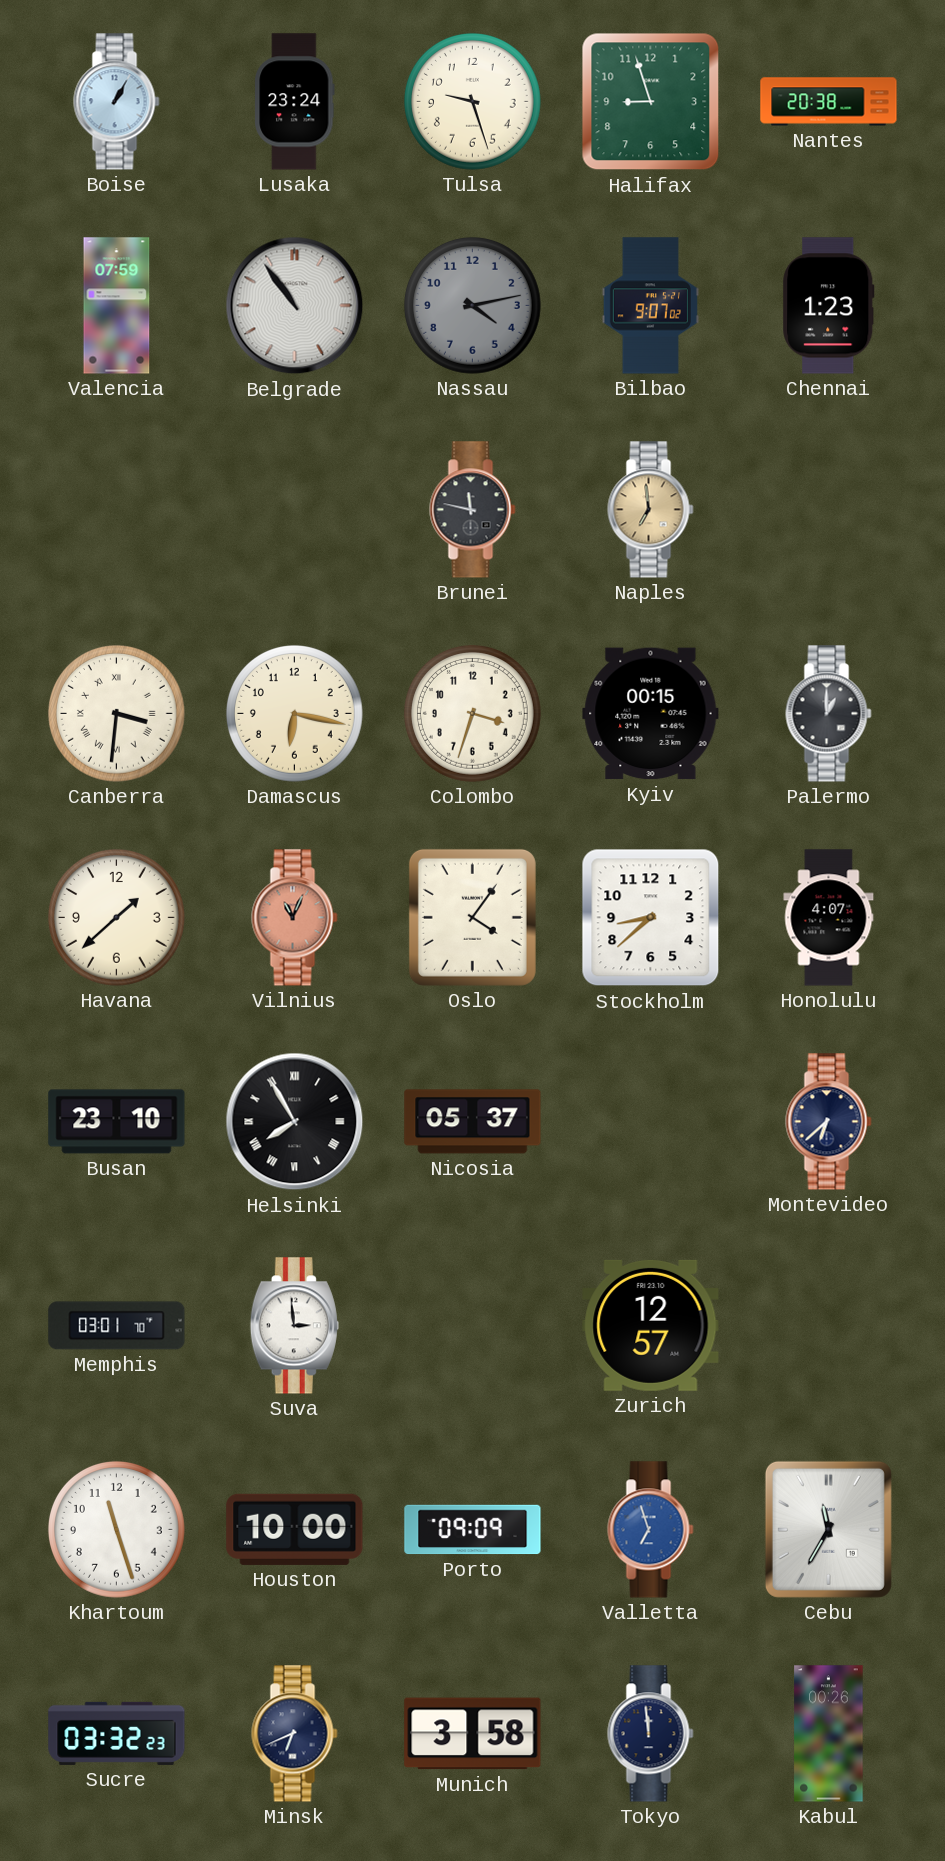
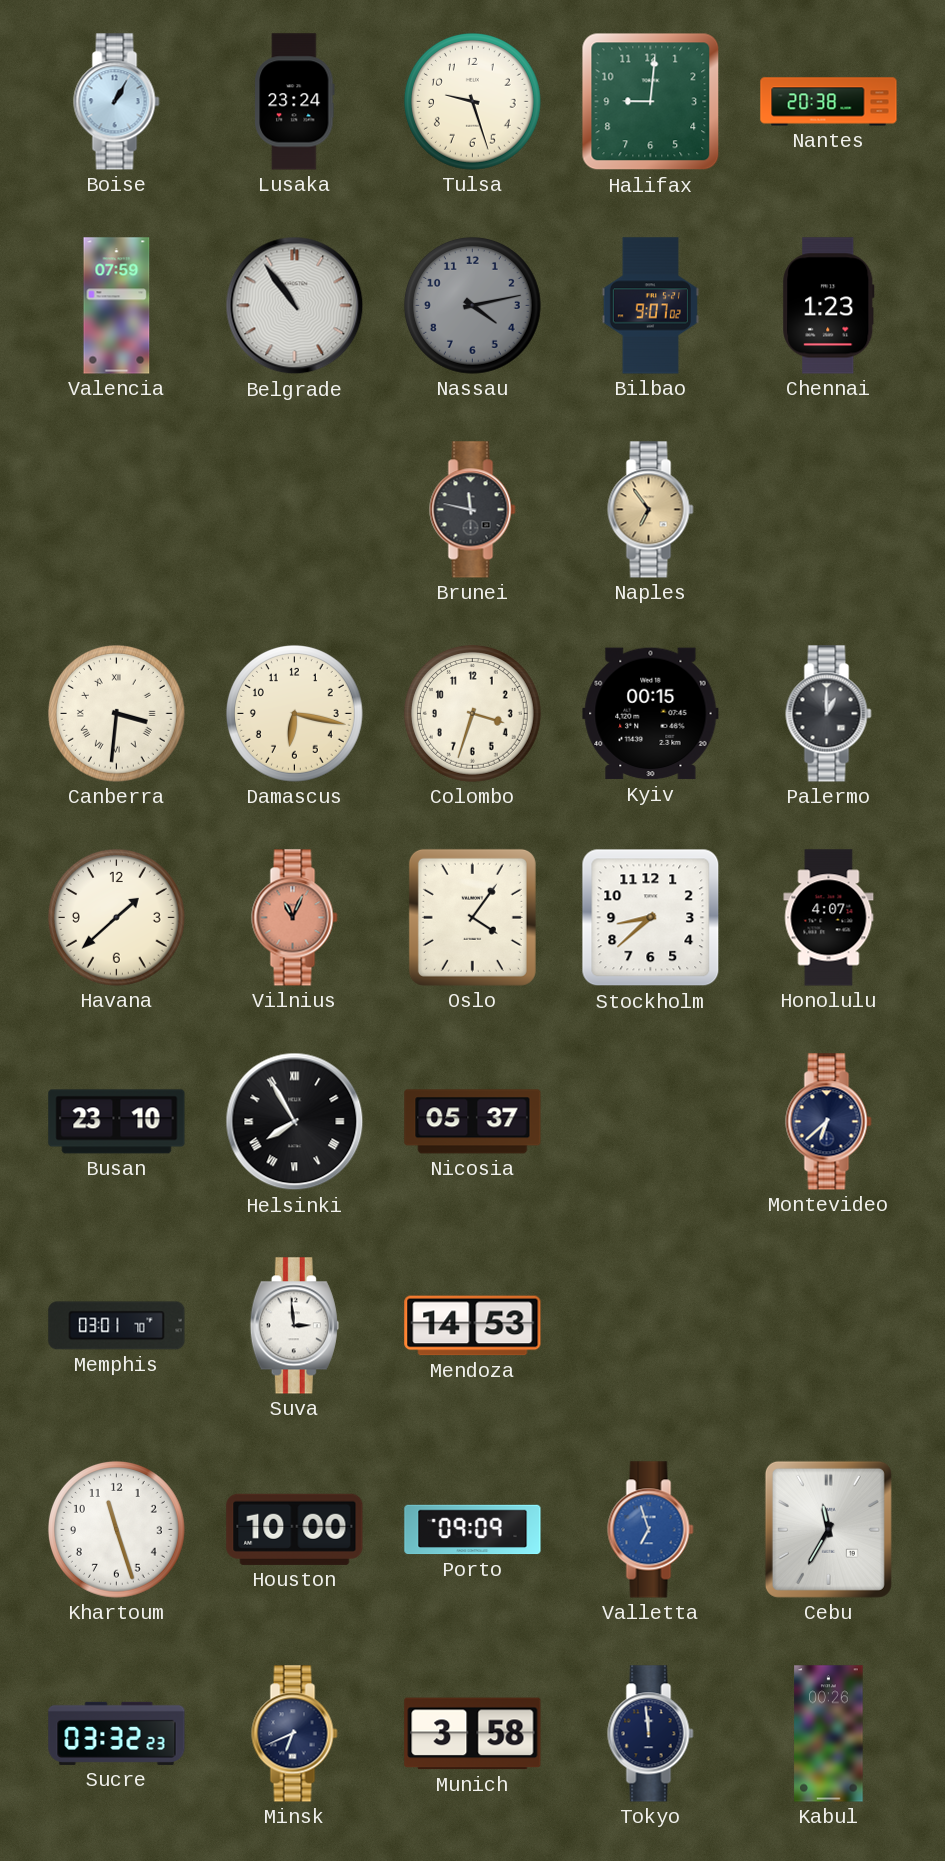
Halifax: 8:57 -> 9:01
Naples: 6:59 -> 6:54
Mendoza: none -> 14:53
Zurich: 12:57 -> none
